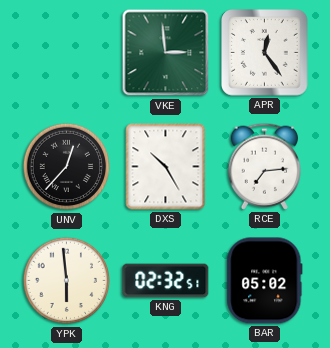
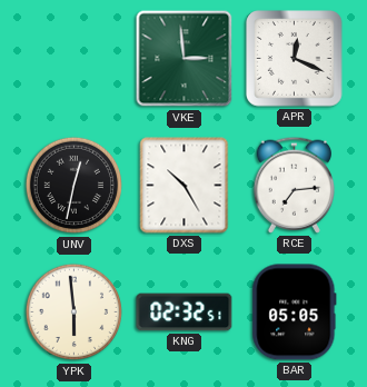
APR: 12:24 -> 12:19
UNV: 12:37 -> 12:32
BAR: 05:02 -> 05:05
